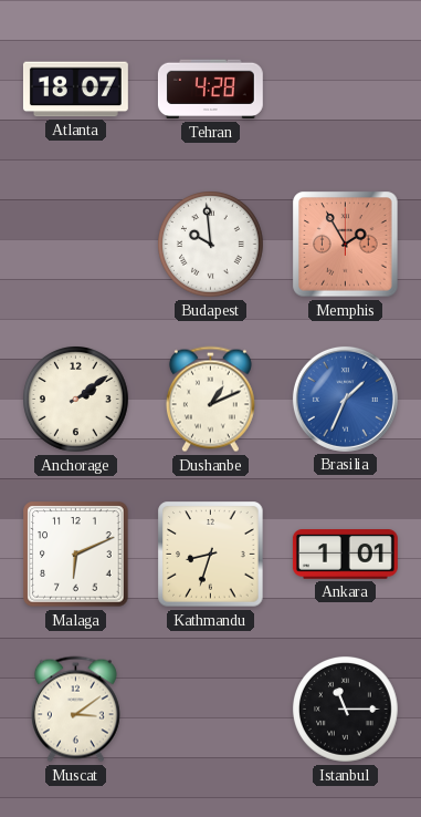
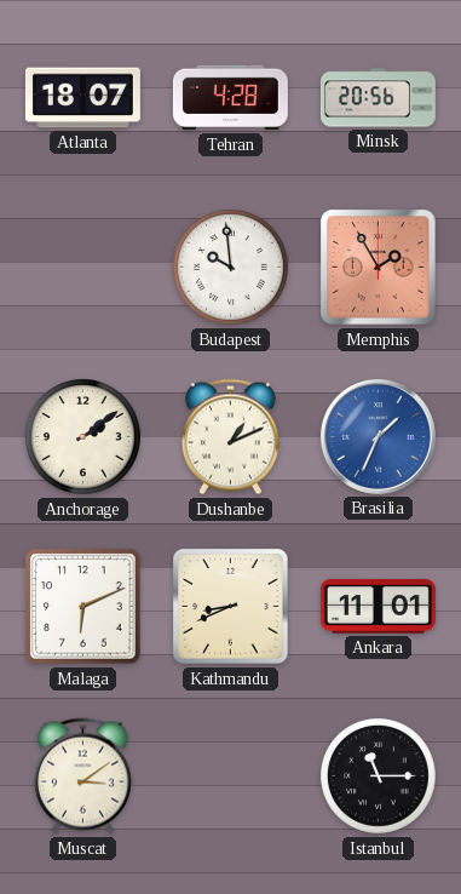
Minsk: none -> 20:56
Kathmandu: 8:33 -> 8:41
Ankara: 1:01 -> 11:01
